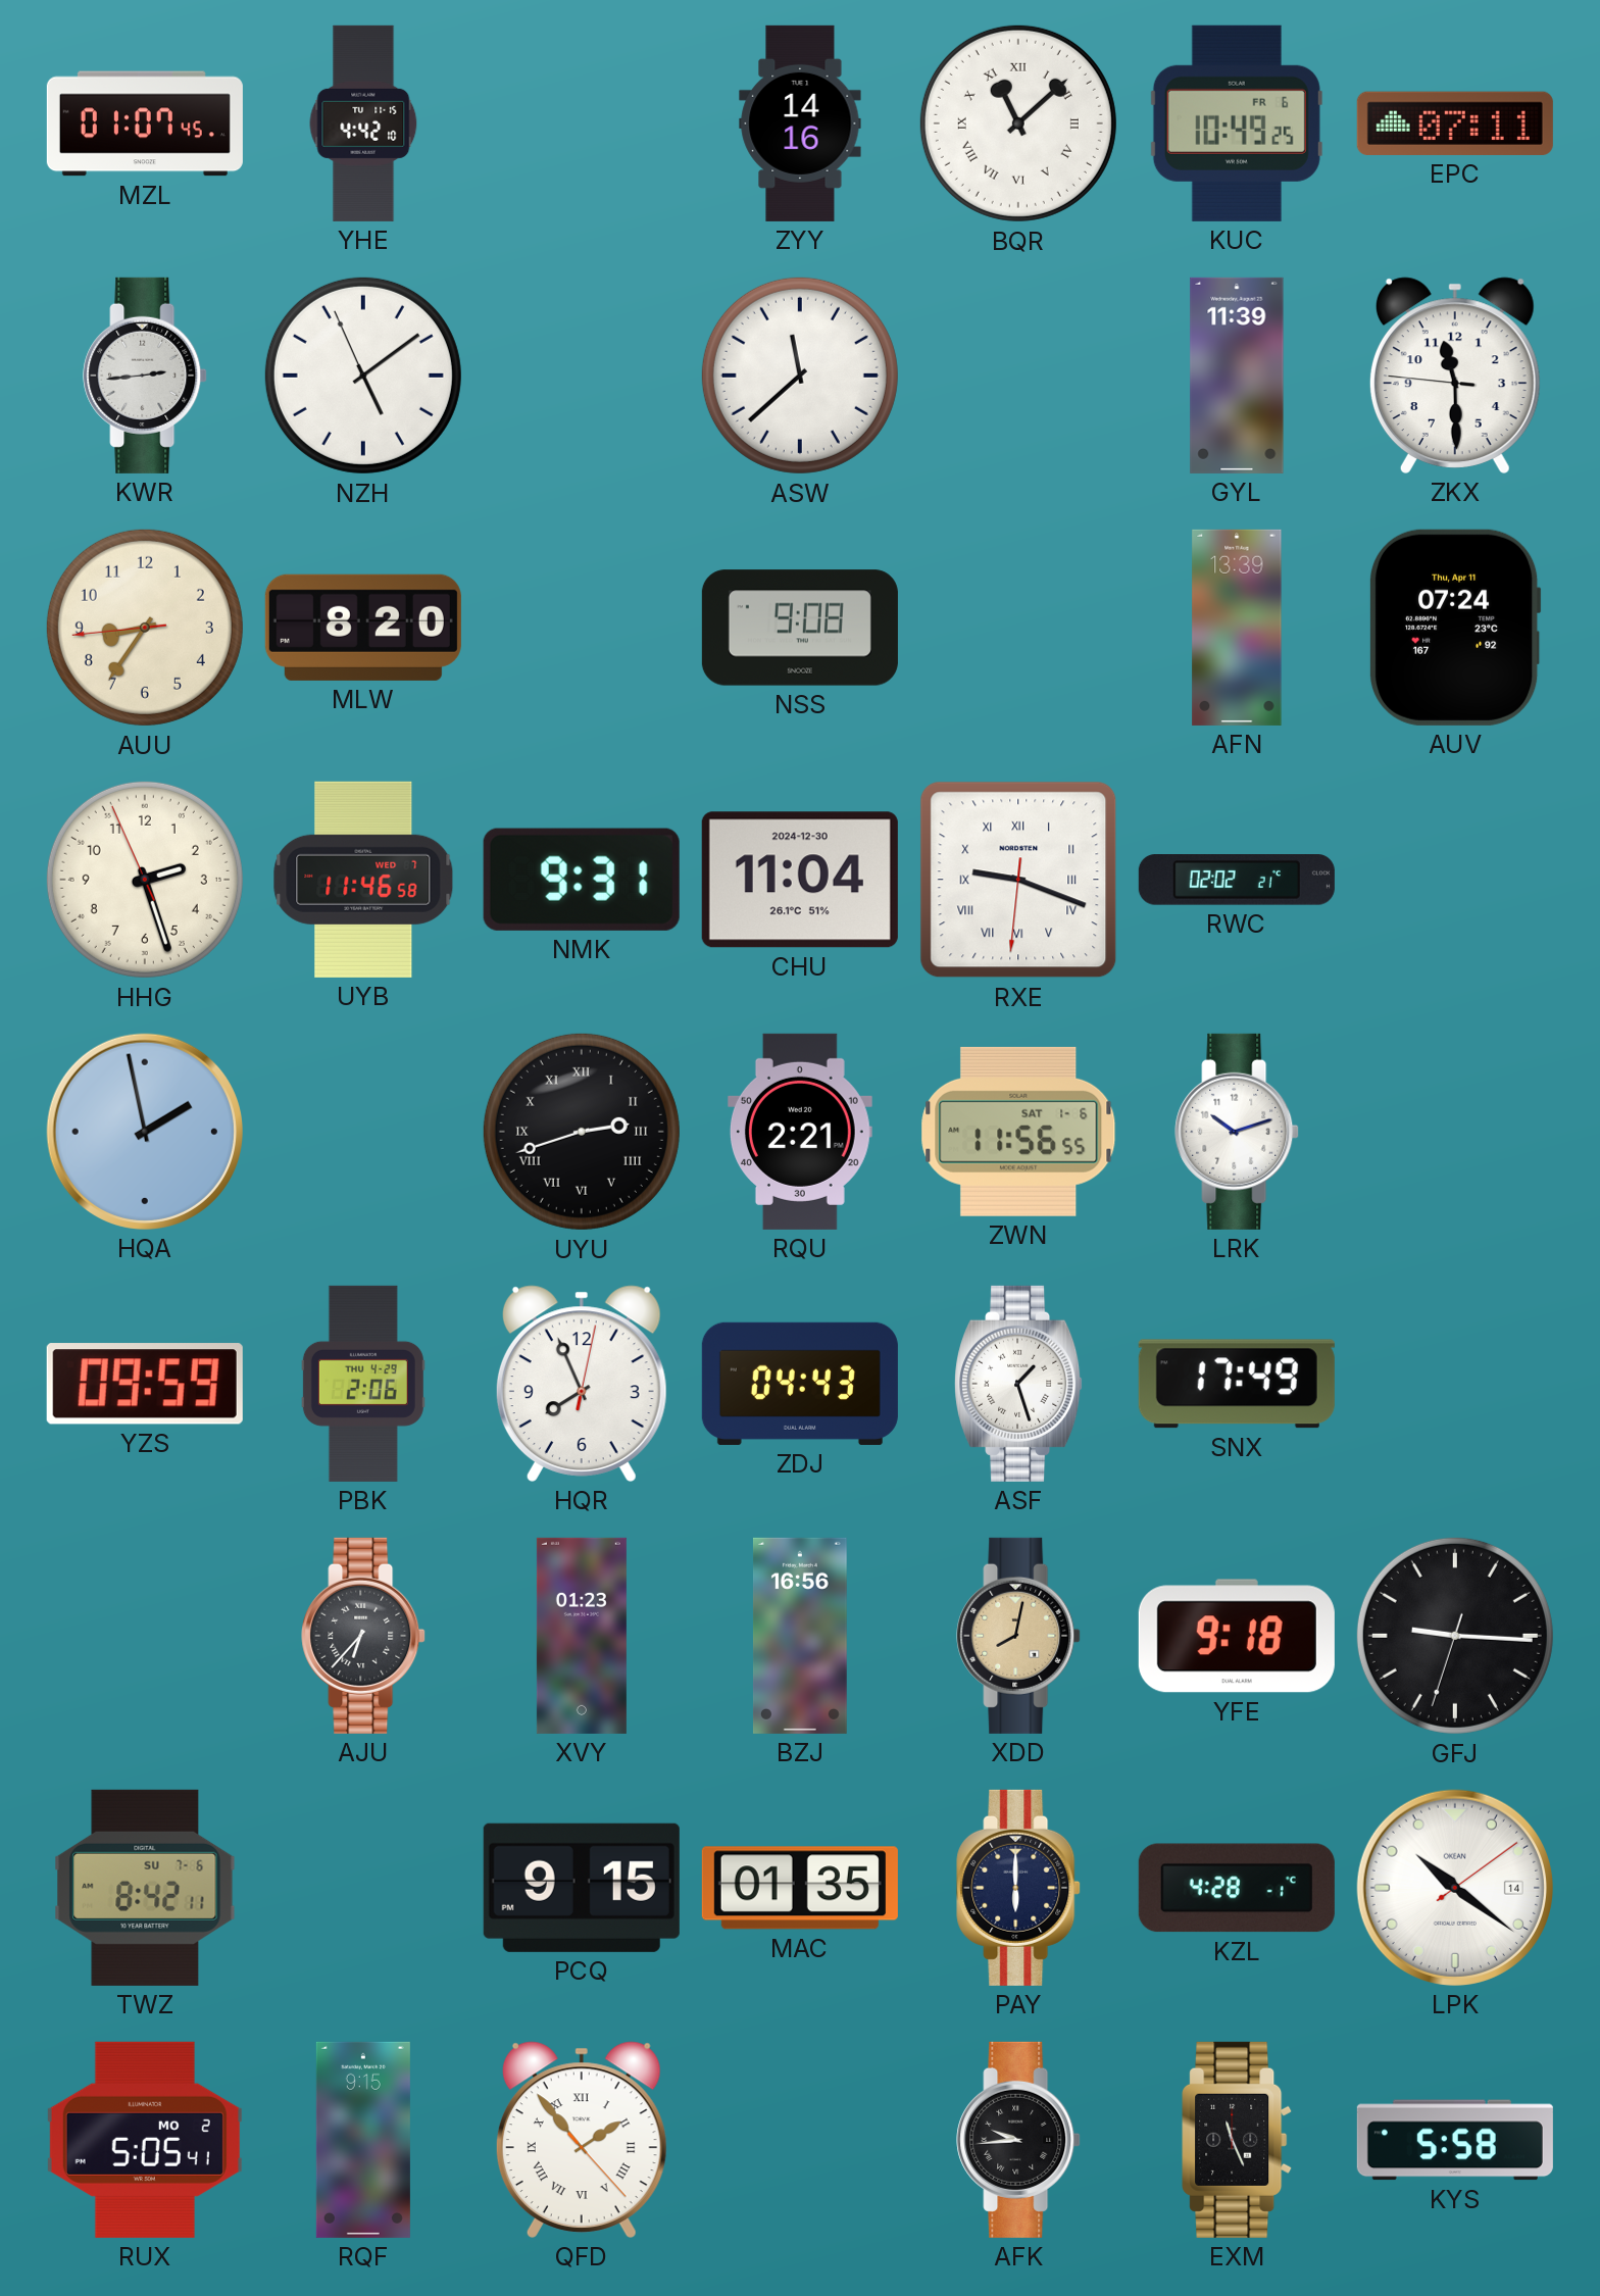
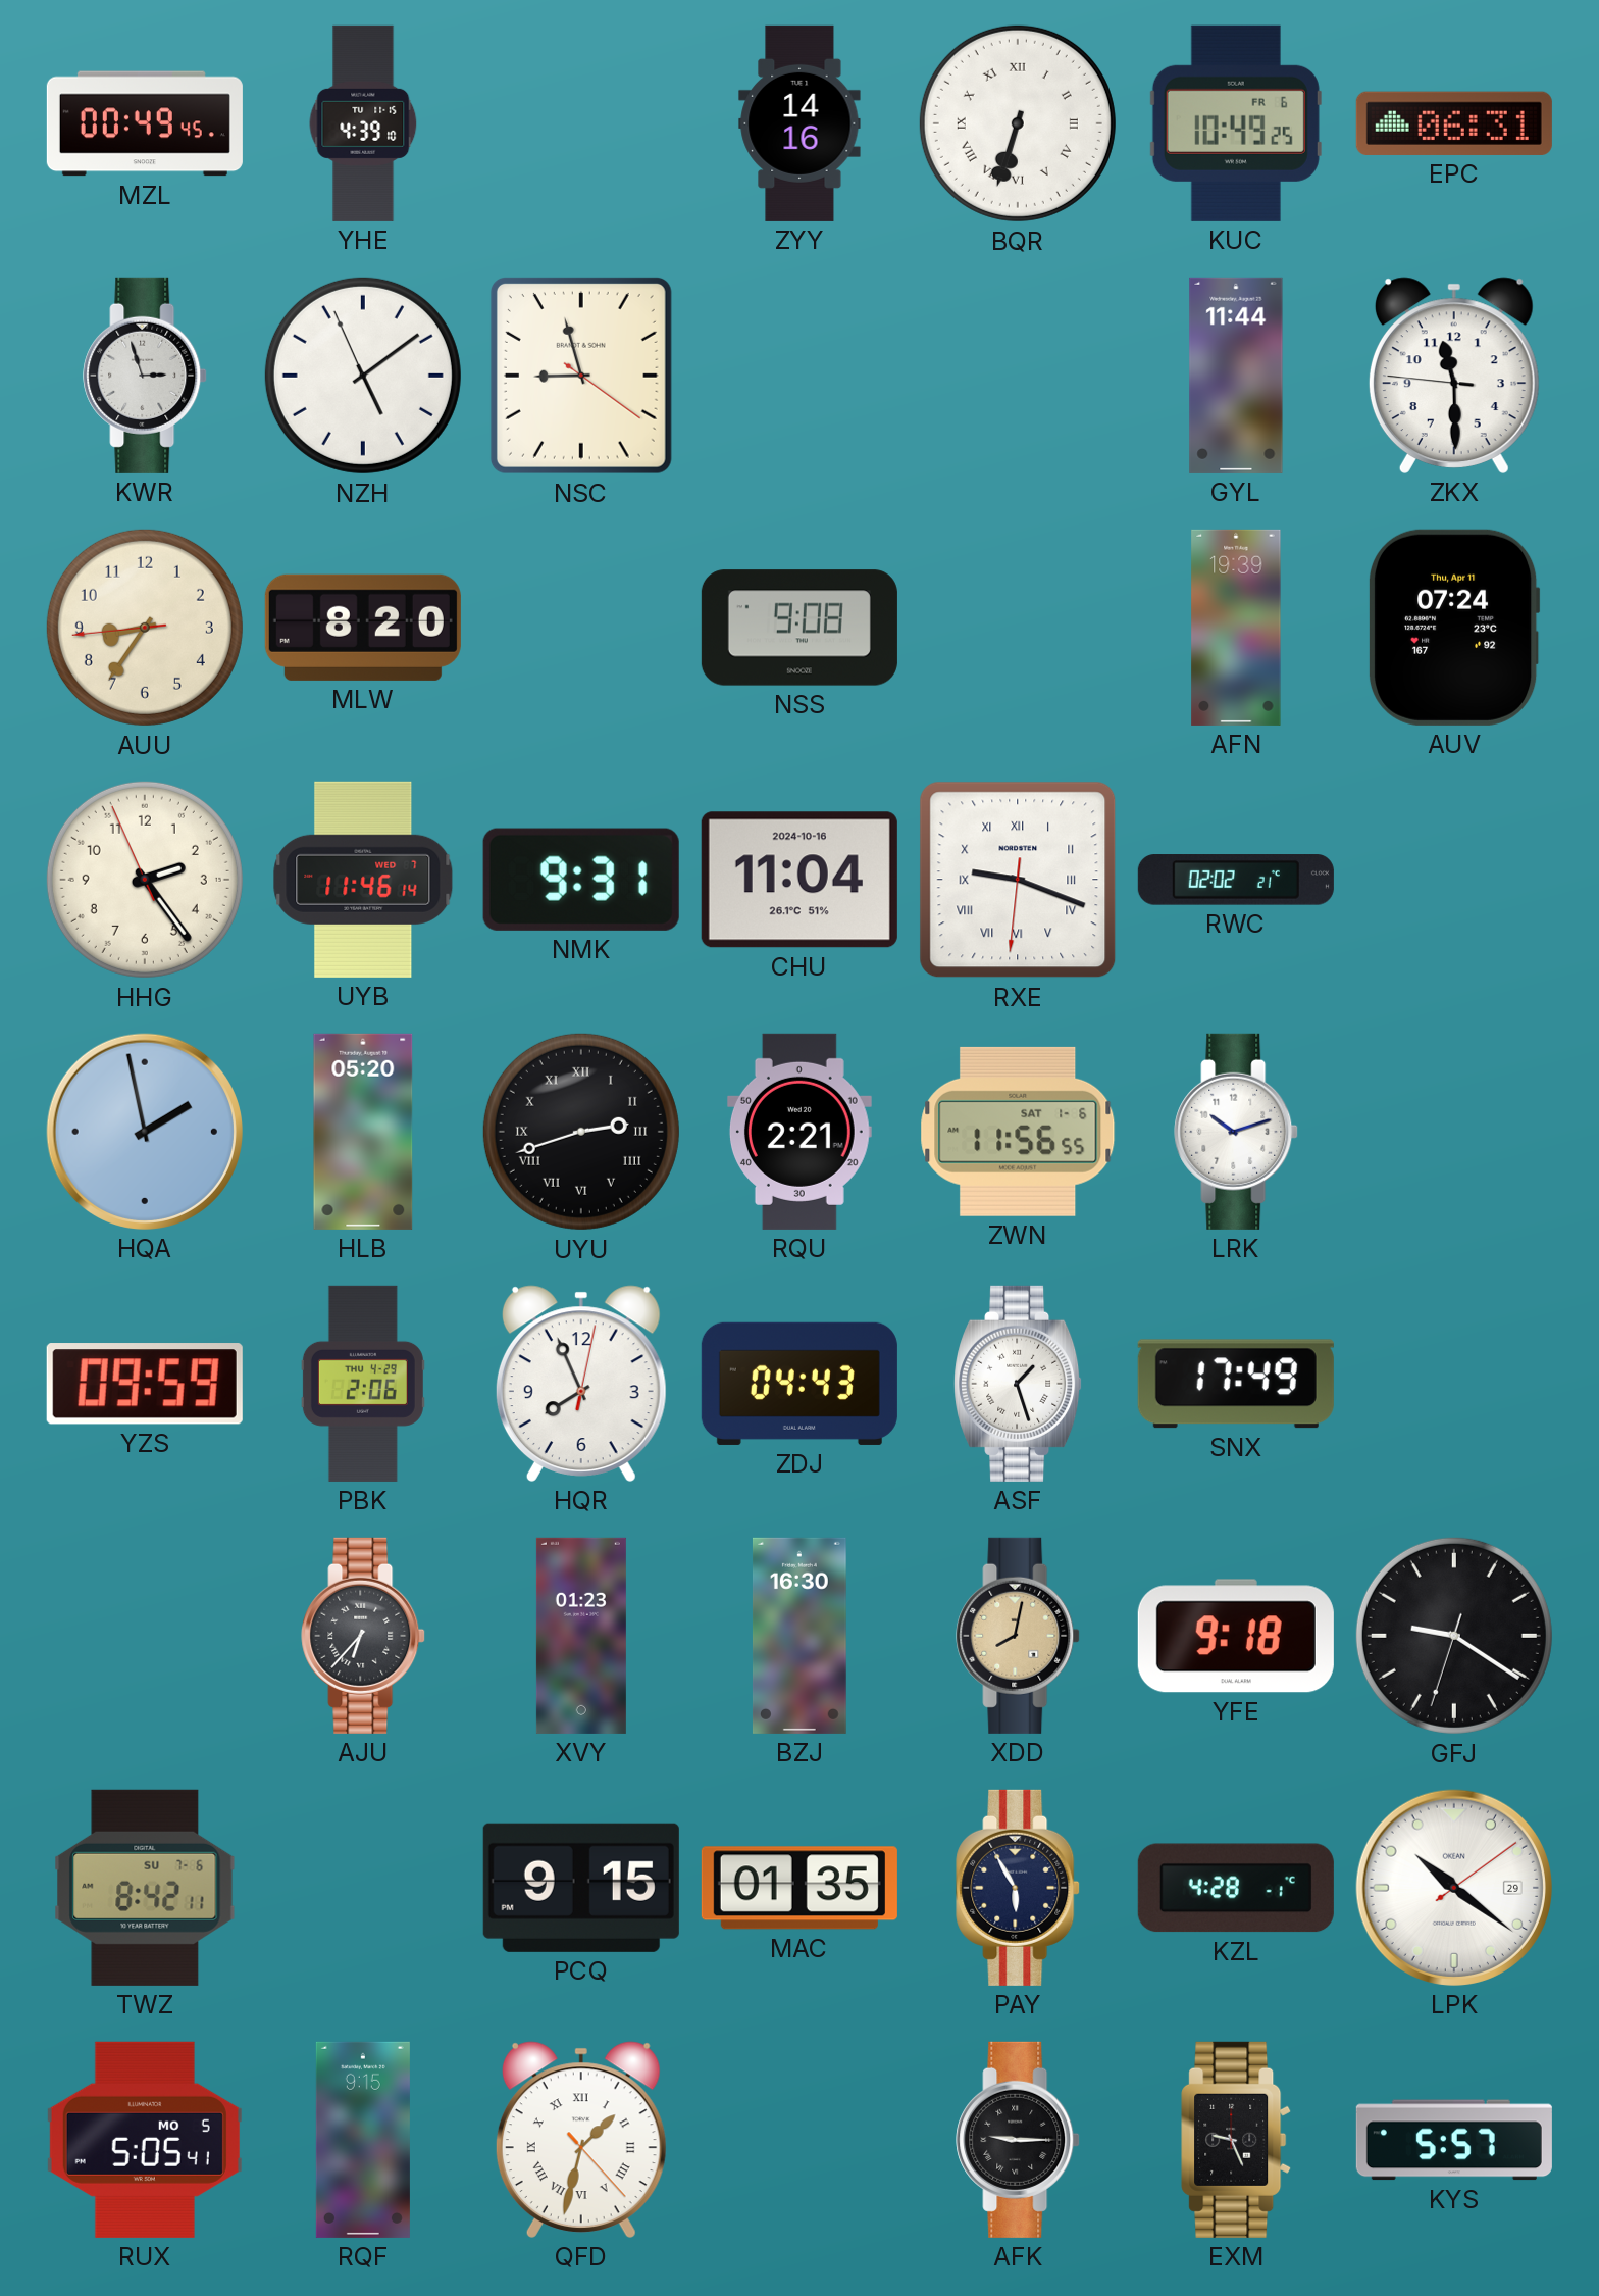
MZL: 01:07 -> 00:49
YHE: 4:42 -> 4:39
BQR: 11:08 -> 6:33
EPC: 07:11 -> 06:31
KWR: 2:44 -> 2:57
NSC: none -> 8:57
ASW: 11:38 -> none
GYL: 11:39 -> 11:44
AFN: 13:39 -> 19:39
HHG: 2:26 -> 2:23
UYB: 11:46:58 -> 11:46:14
CHU date: 2024-12-30 -> 2024-10-16
HLB: none -> 05:20
BZJ: 16:56 -> 16:30
GFJ: 9:15 -> 9:20
PAY: 6:00 -> 5:55
LPK date: 14 -> 29
RUX date: MO 2 -> MO 5
QFD: 1:53 -> 1:32
AFK: 9:44 -> 9:15
EXM: 11:26 -> 9:26
KYS: 5:58 -> 5:57
